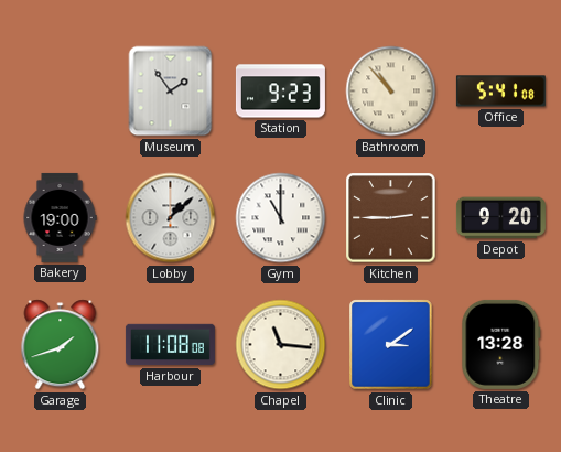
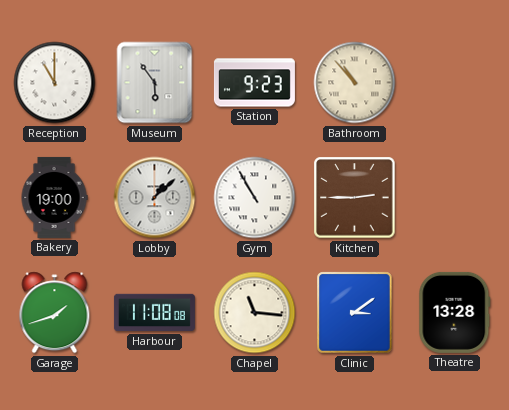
Reception: none -> 11:00
Museum: 1:54 -> 5:54
Office: 5:41 -> none
Gym: 11:00 -> 10:55
Depot: 9:20 -> none
